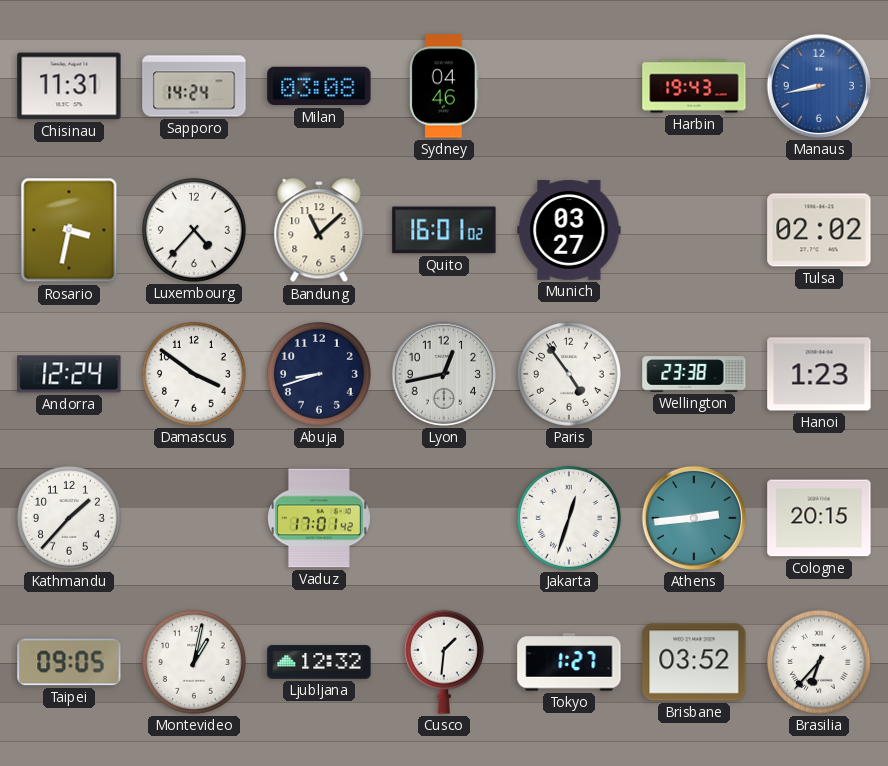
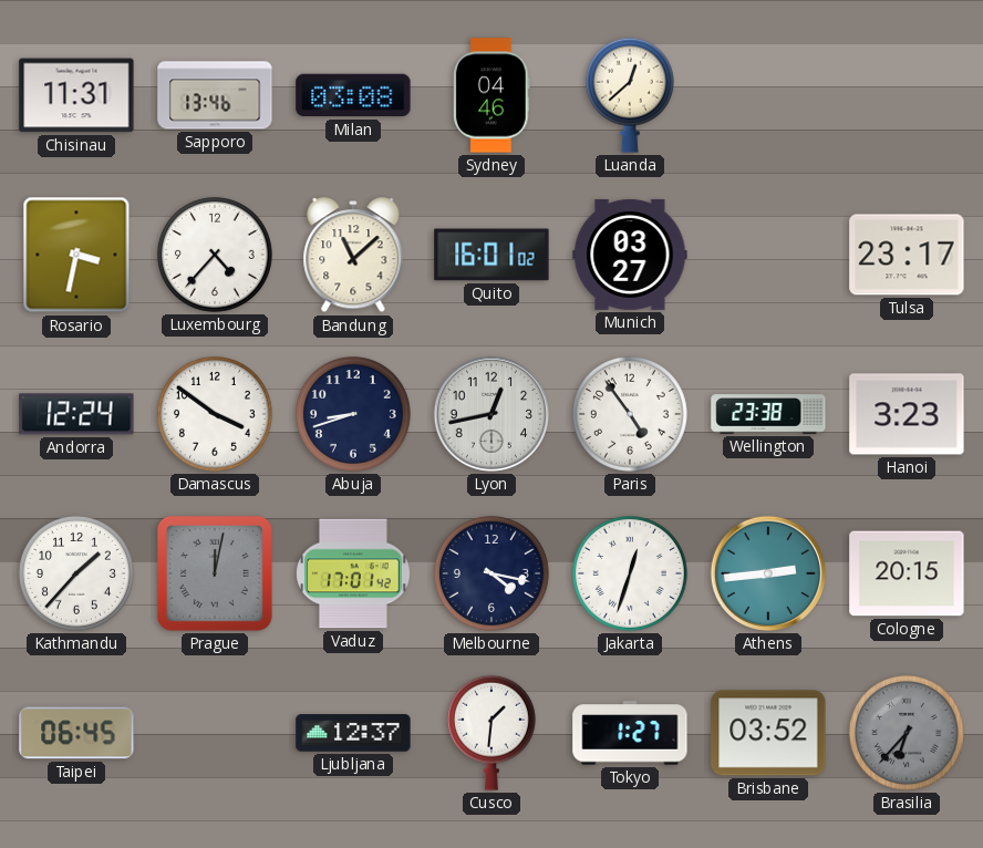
Sapporo: 14:24 -> 13:46
Luanda: none -> 12:38
Harbin: 19:43 -> none
Manaus: 8:43 -> none
Tulsa: 02:02 -> 23:17
Hanoi: 1:23 -> 3:23
Prague: none -> 12:02
Melbourne: none -> 4:17
Taipei: 09:05 -> 06:45
Montevideo: 1:02 -> none
Ljubljana: 12:32 -> 12:37
Brasilia dial: white -> grey
